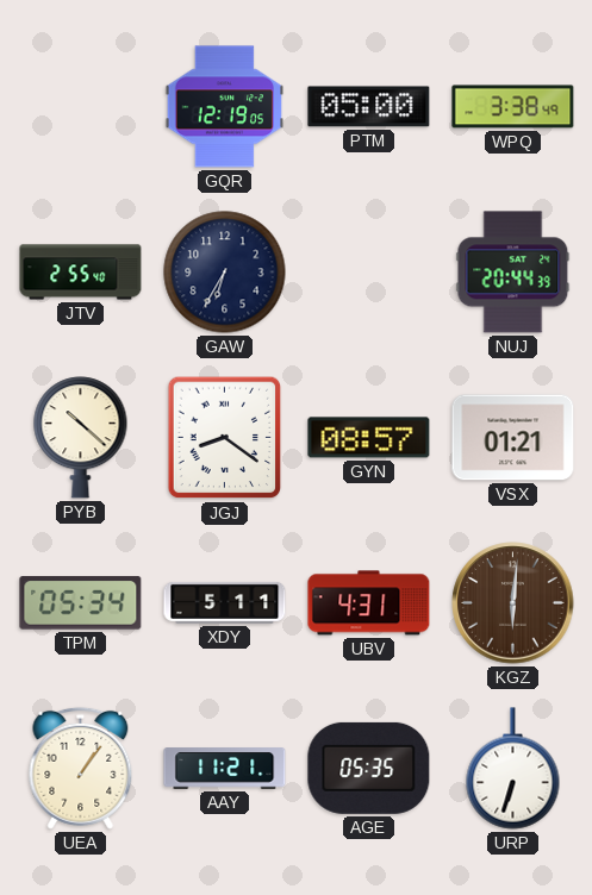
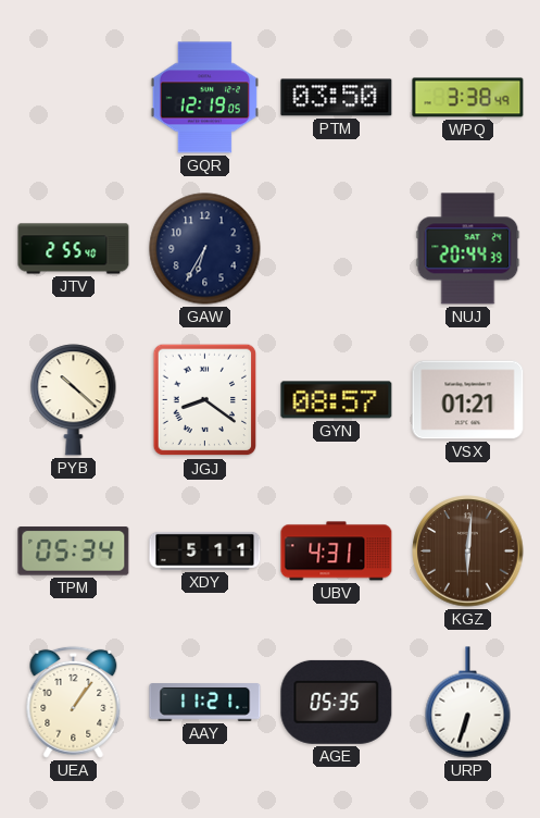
PTM: 05:00 -> 03:50
